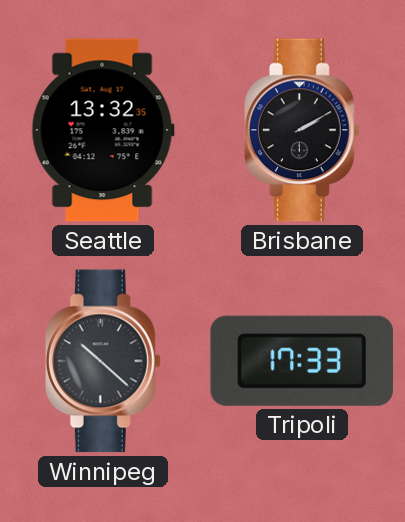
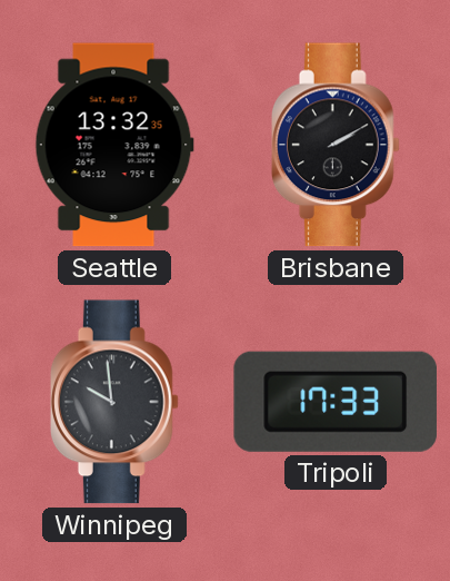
Winnipeg: 10:22 -> 9:59
